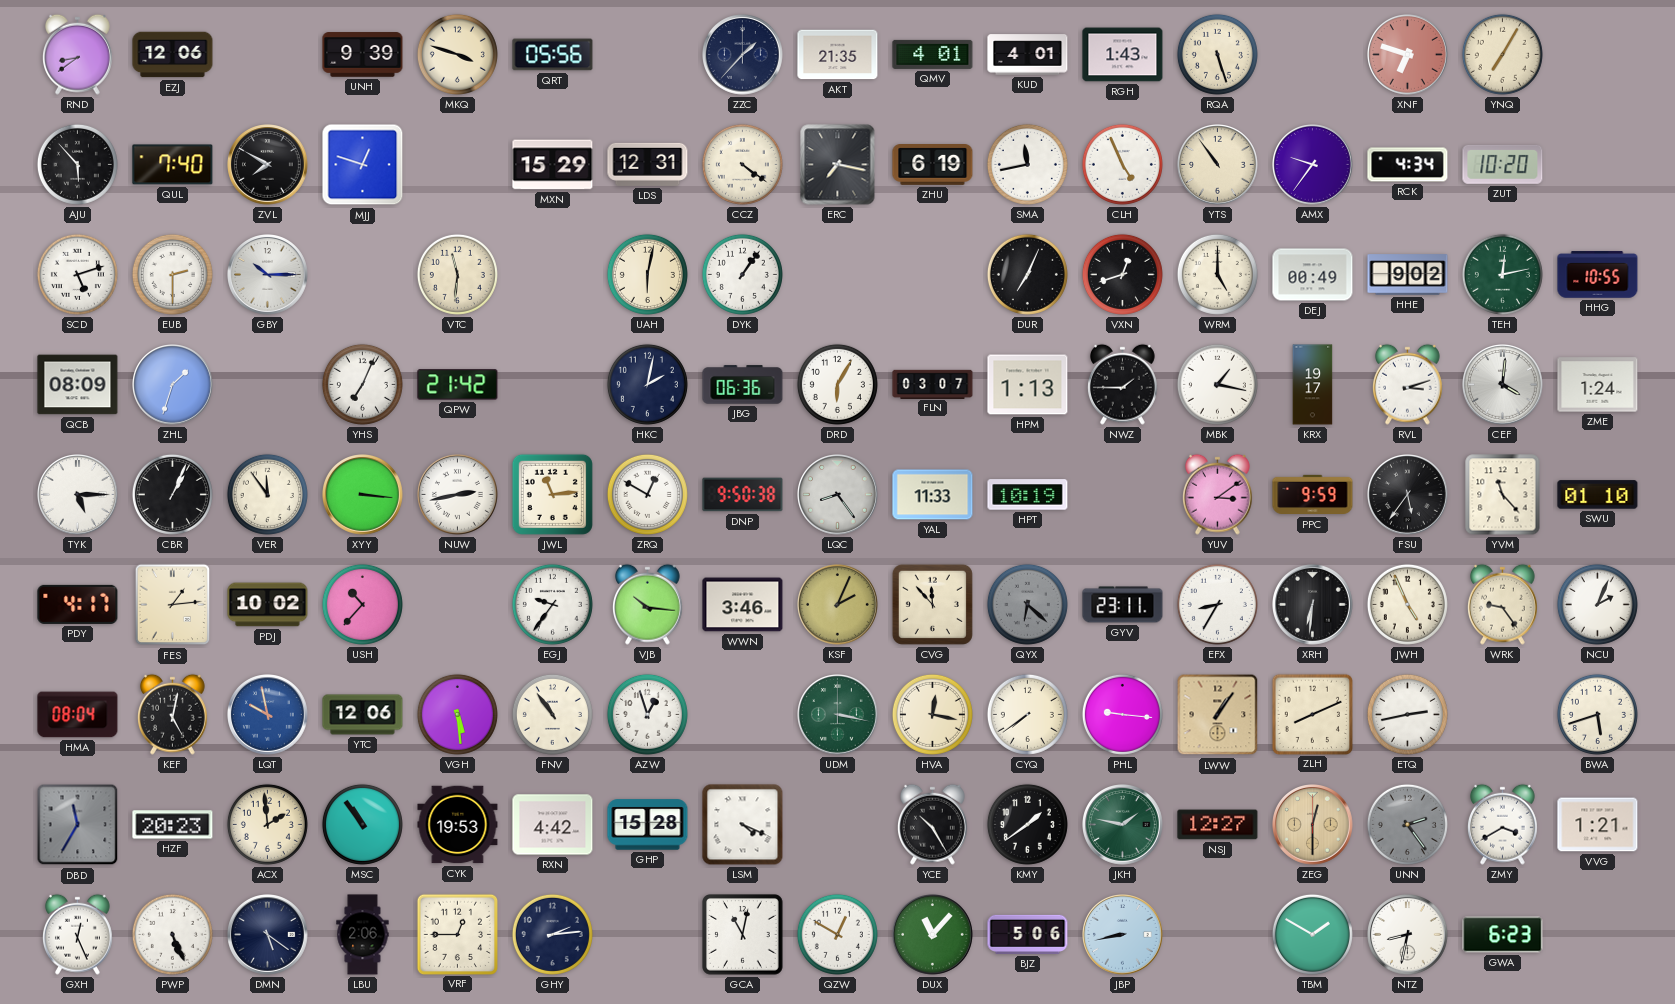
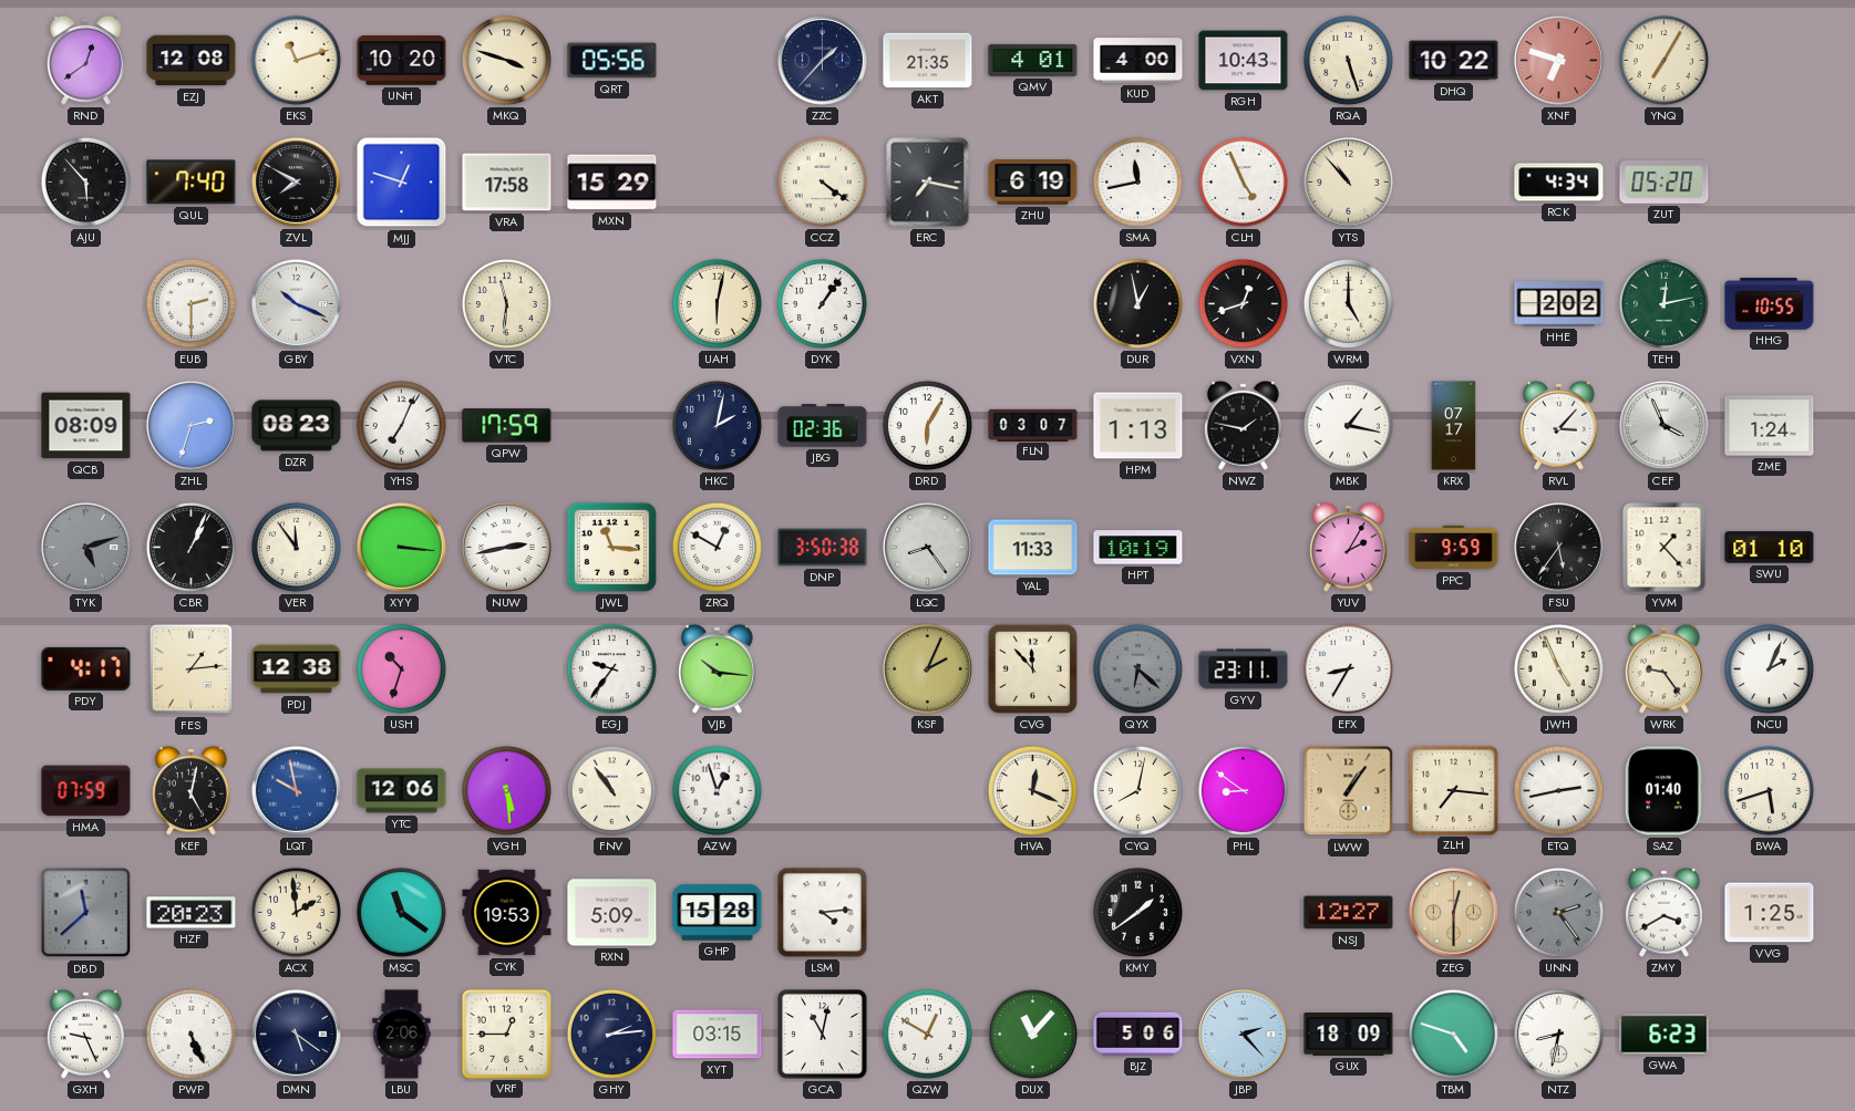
RND: 8:39 -> 12:39
EZJ: 12:06 -> 12:08
EKS: none -> 11:12
UNH: 9:39 -> 10:20
KUD: 4:01 -> 4:00
RGH: 1:43 -> 10:43
DHQ: none -> 10:22
VRA: none -> 17:58
LDS: 12:31 -> none
YTS: 10:54 -> 10:53
AMX: 9:36 -> none
ZUT: 10:20 -> 05:20
SCD: 5:12 -> none
GBY: 10:15 -> 10:19
DUR: 7:04 -> 12:58
DEJ: 00:49 -> none
HHE: 9:02 -> 2:02
ZHL: 1:33 -> 2:33
DZR: none -> 08:23
QPW: 21:42 -> 17:59
JBG: 06:36 -> 02:36
NWZ: 1:45 -> 1:47
KRX: 19:17 -> 07:17
RVL: 3:12 -> 3:07
CEF: 4:01 -> 3:56
TYK: 5:15 -> 5:12
TYK dial: white -> grey
JWL: 11:14 -> 11:16
DNP: 9:50 -> 3:50
YUV: 3:09 -> 2:05
YVM: 11:23 -> 1:23
PDJ: 10:02 -> 12:38
USH: 10:37 -> 10:33
WWN: 3:46 -> none
XRH: 6:31 -> none
HMA: 08:04 -> 07:59
UDM: 3:17 -> none
HVA: 12:17 -> 12:19
CYQ: 7:39 -> 8:02
PHL: 9:16 -> 8:51
ZLH: 8:11 -> 7:16
SAZ: none -> 01:40
DBD: 11:35 -> 11:38
MSC: 10:54 -> 11:21
RXN: 4:42 -> 5:09
LSM: 4:19 -> 4:14
YCE: 10:25 -> none
JKH: 1:47 -> none
VVG: 1:21 -> 1:25
GXH: 12:26 -> 9:26
XYT: none -> 03:15
JBP: 8:43 -> 2:23
GUX: none -> 18:09
TBM: 1:50 -> 4:48
